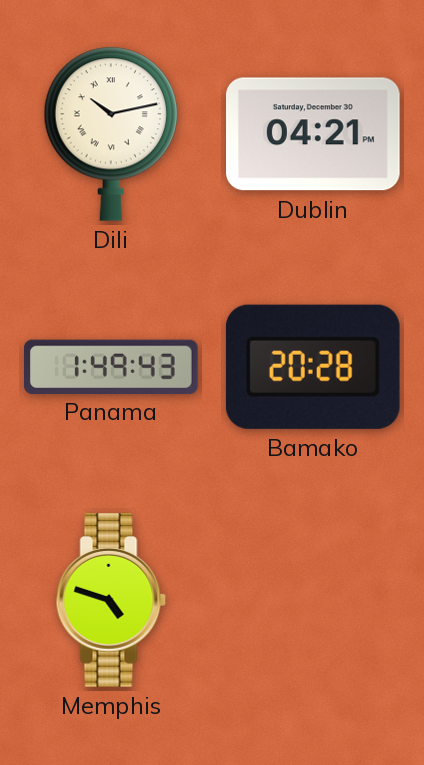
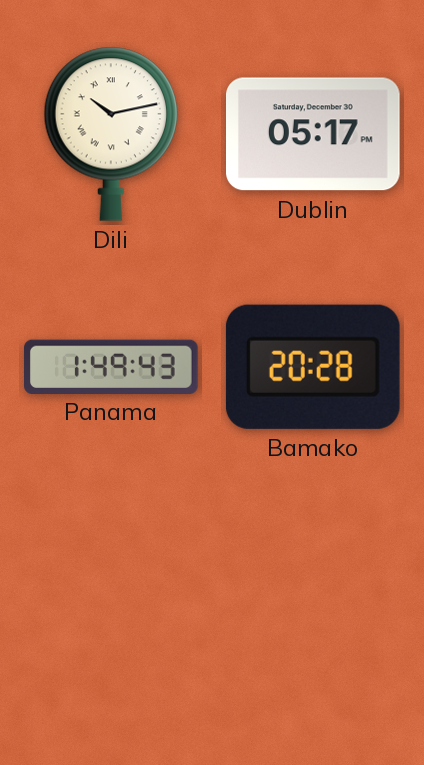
Dublin: 04:21 -> 05:17
Memphis: 4:48 -> none
